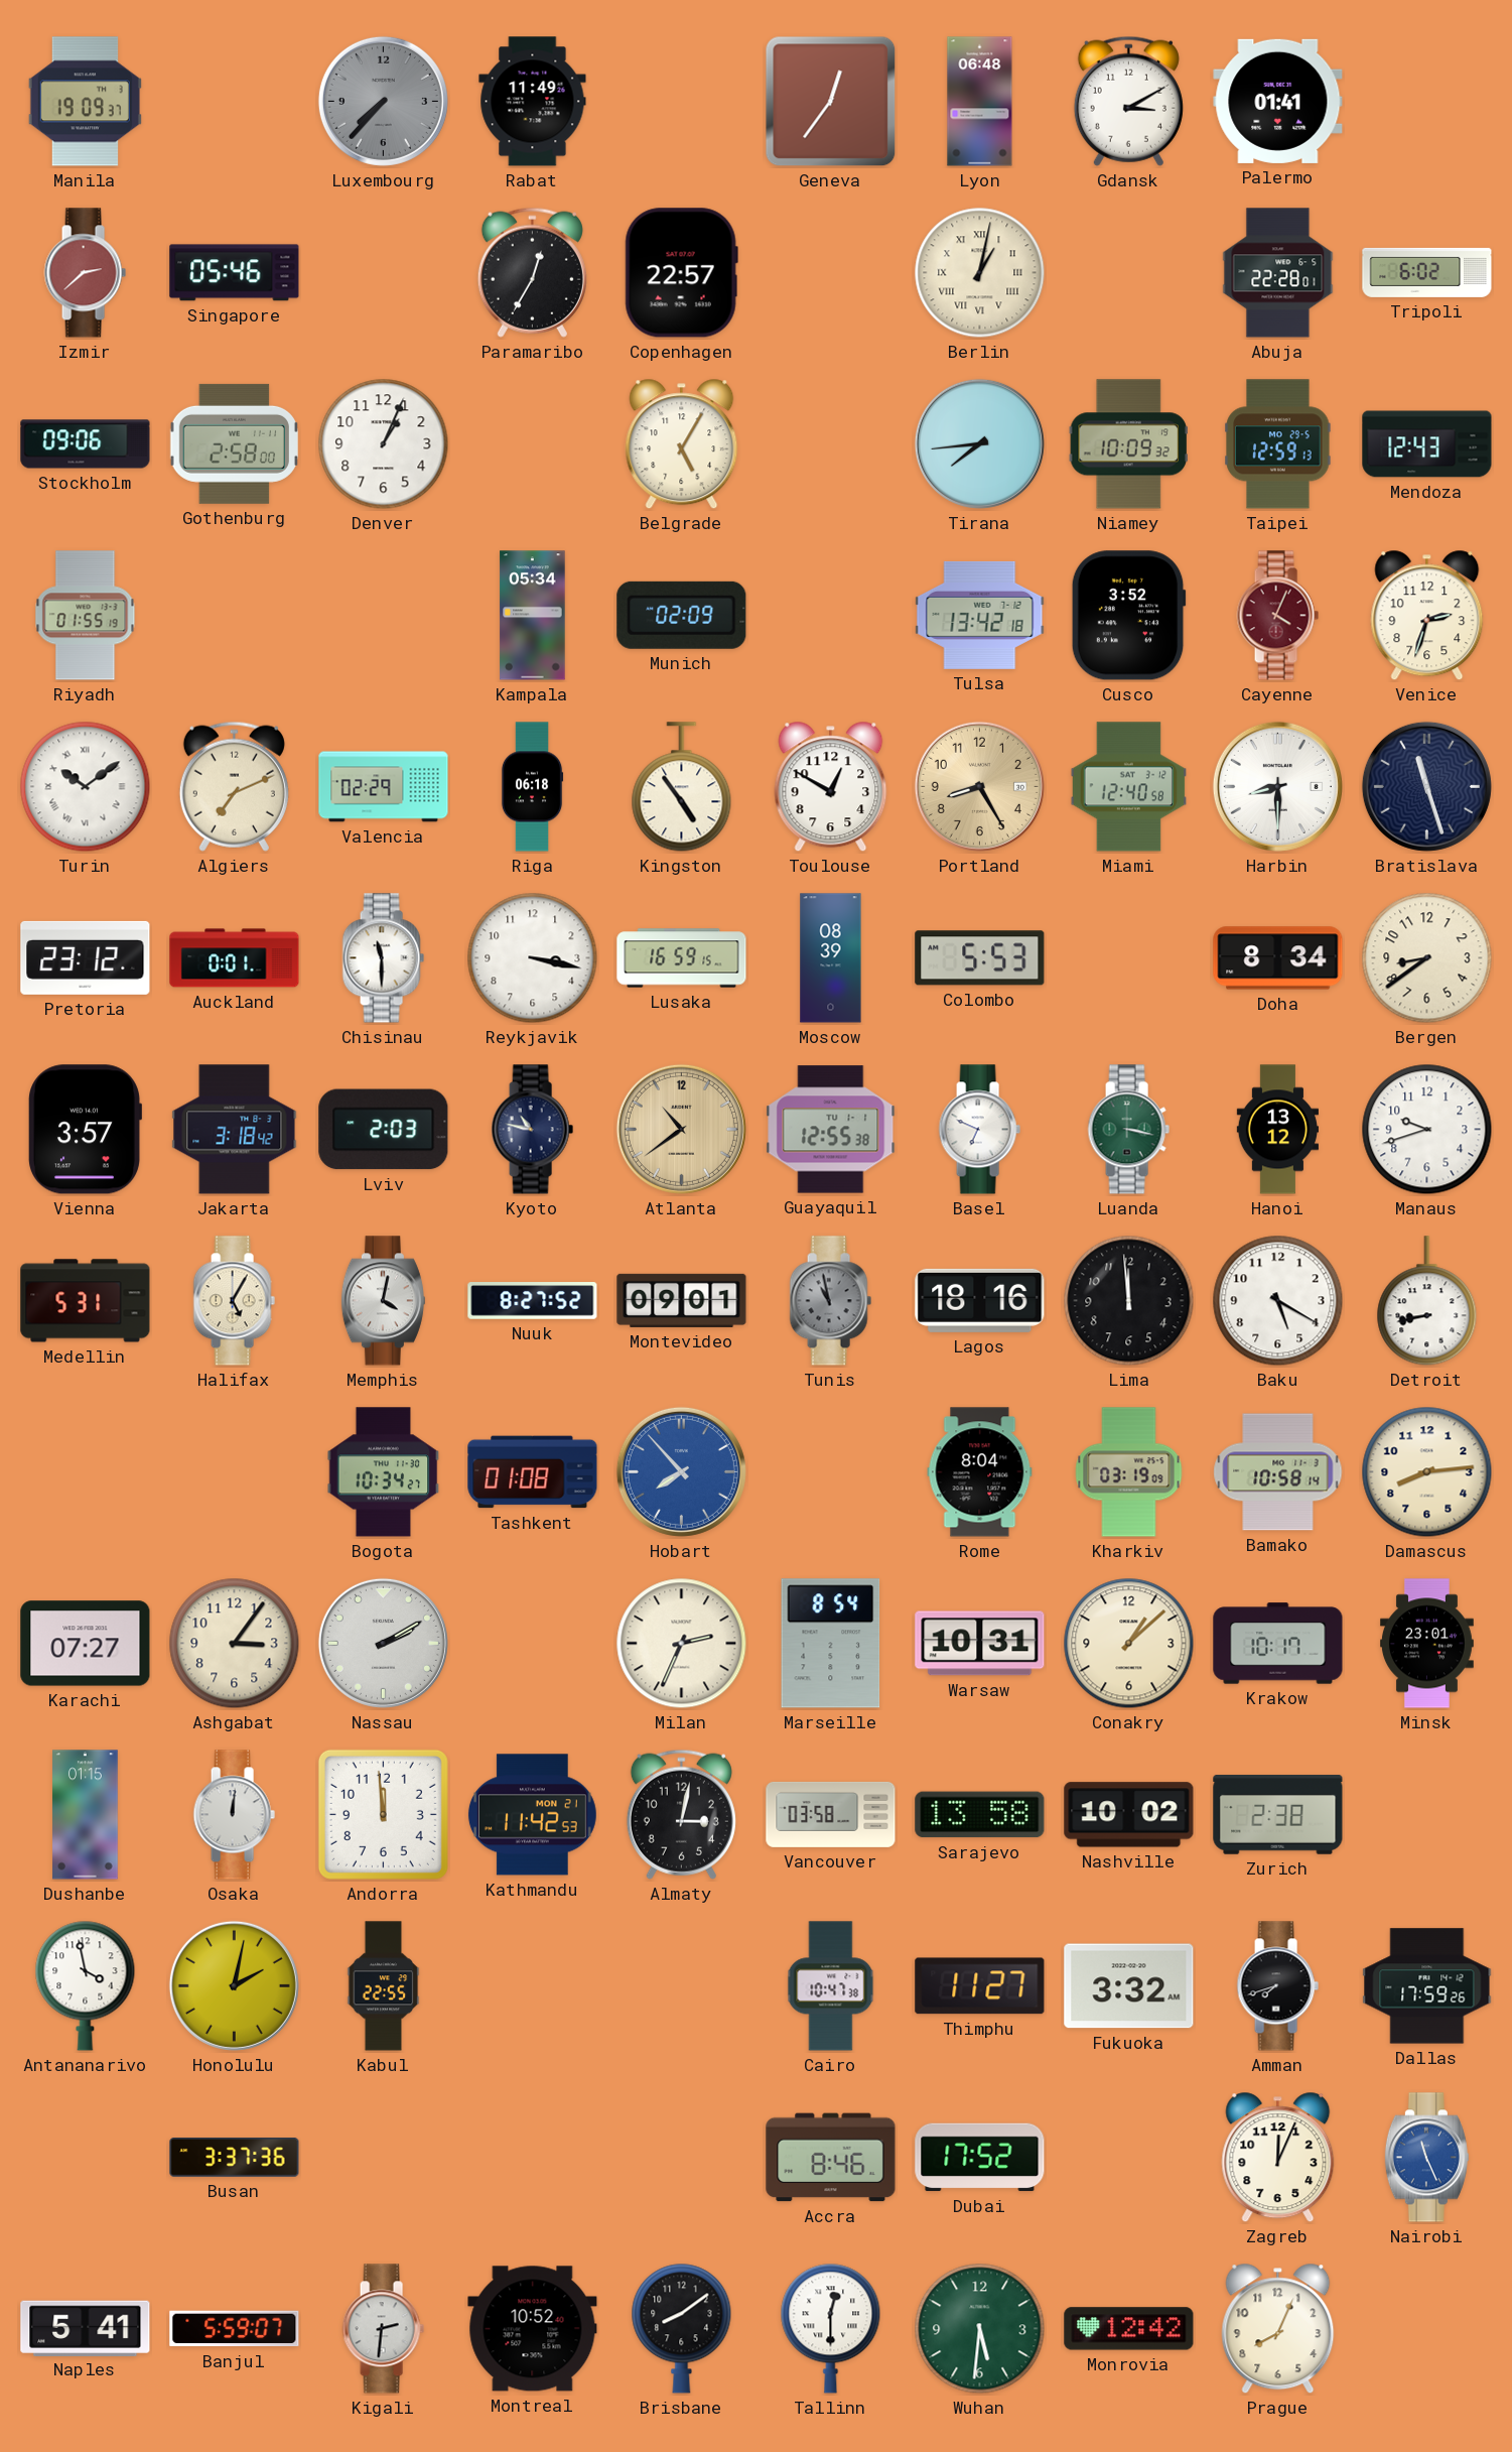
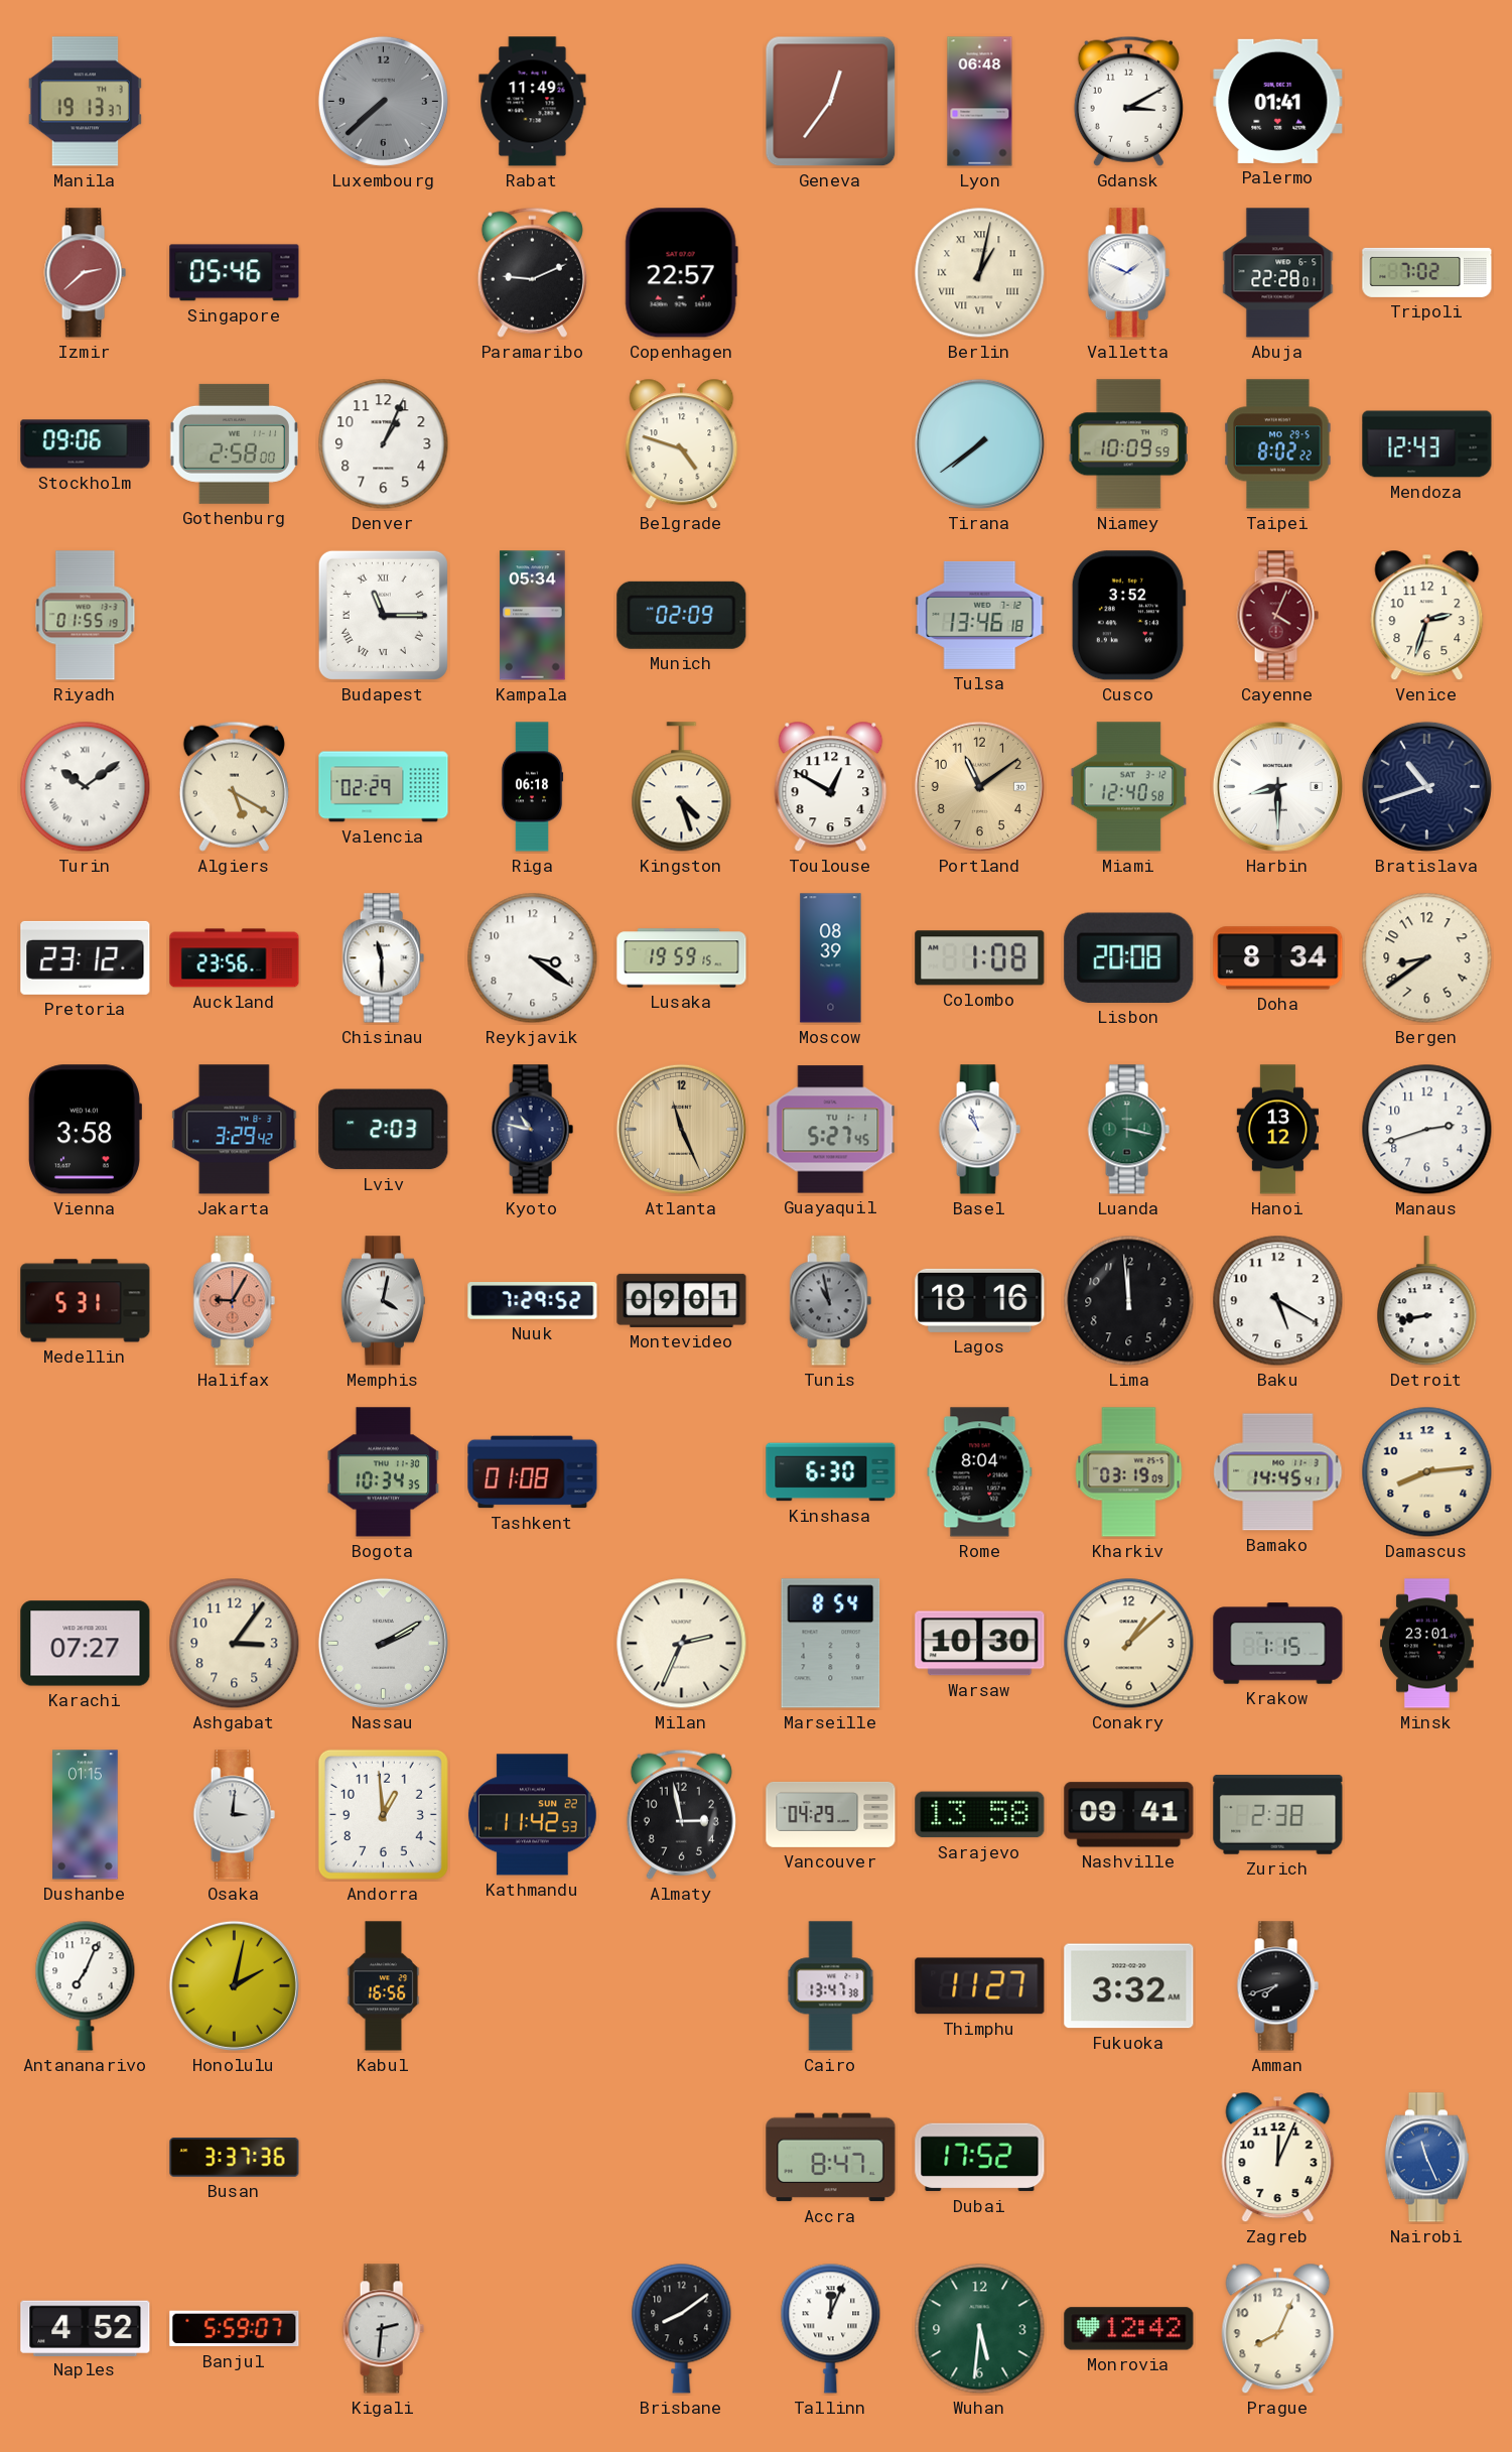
Manila: 19:09 -> 19:13
Luxembourg: 7:37 -> 7:38
Paramaribo: 12:35 -> 9:11
Valletta: none -> 1:49
Tripoli: 6:02 -> 7:02
Belgrade: 5:05 -> 4:48
Tirana: 7:44 -> 7:39
Niamey: 10:09:32 -> 10:09:59
Taipei: 12:59 -> 8:02
Budapest: none -> 11:15
Tulsa: 13:42 -> 13:46
Algiers: 7:11 -> 5:20
Kingston: 4:54 -> 4:27
Portland: 8:25 -> 11:09
Bratislava: 11:27 -> 10:42
Auckland: 0:01 -> 23:56
Reykjavik: 3:17 -> 3:21
Lusaka: 16:59 -> 19:59
Colombo: 5:53 -> 1:08
Lisbon: none -> 20:08
Vienna: 3:57 -> 3:58
Jakarta: 3:18 -> 3:29
Atlanta: 10:39 -> 11:26
Guayaquil: 12:55 -> 5:27
Basel: 6:49 -> 10:57
Manaus: 9:42 -> 2:42
Halifax: 5:05 -> 9:05
Halifax dial: cream -> salmon
Nuuk: 8:27 -> 7:29
Bogota: 10:34:27 -> 10:34:35
Hobart: 7:53 -> none
Kinshasa: none -> 6:30
Bamako: 10:58 -> 14:45
Warsaw: 10:31 -> 10:30
Krakow: 10:17 -> 1:15
Osaka: 12:01 -> 3:01
Andorra: 11:59 -> 12:59
Kathmandu date: MON 21 -> SUN 22
Almaty: 3:02 -> 2:58
Vancouver: 03:58 -> 04:29
Nashville: 10:02 -> 09:41
Antananarivo: 3:58 -> 7:04
Kabul: 22:55 -> 16:56
Cairo: 10:47 -> 13:47
Dallas: 17:59 -> none
Accra: 8:46 -> 8:47
Naples: 5:41 -> 4:52
Montreal: 10:52 -> none
Tallinn: 12:30 -> 12:04
